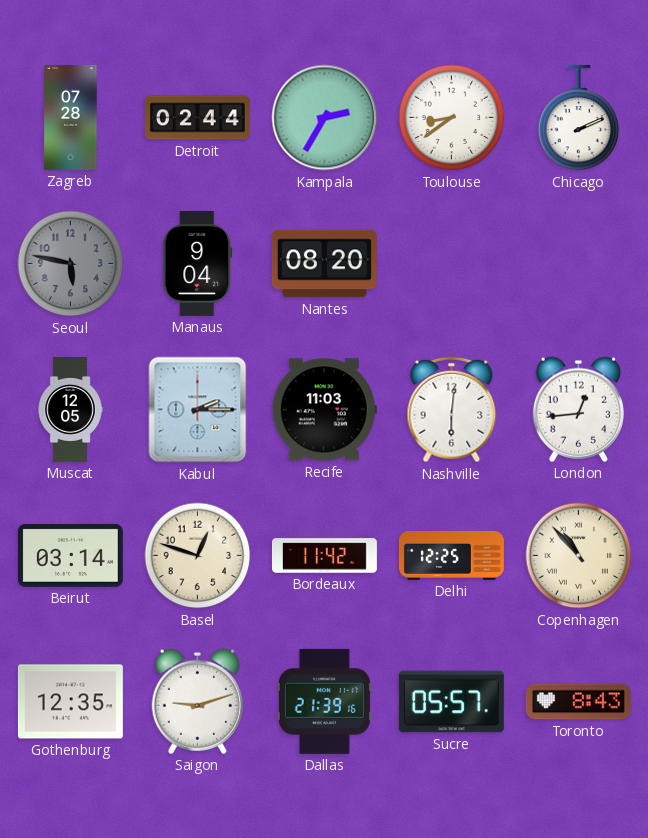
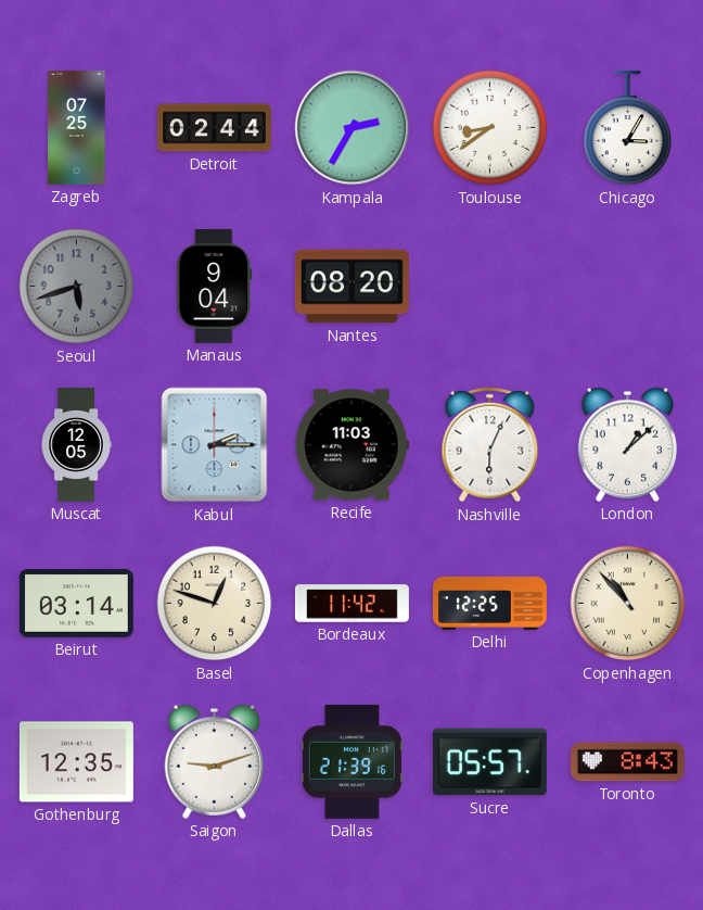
Zagreb: 07:28 -> 07:25
Chicago: 2:11 -> 3:05
Seoul: 5:47 -> 5:42
Nashville: 6:01 -> 6:04
London: 12:44 -> 1:08
